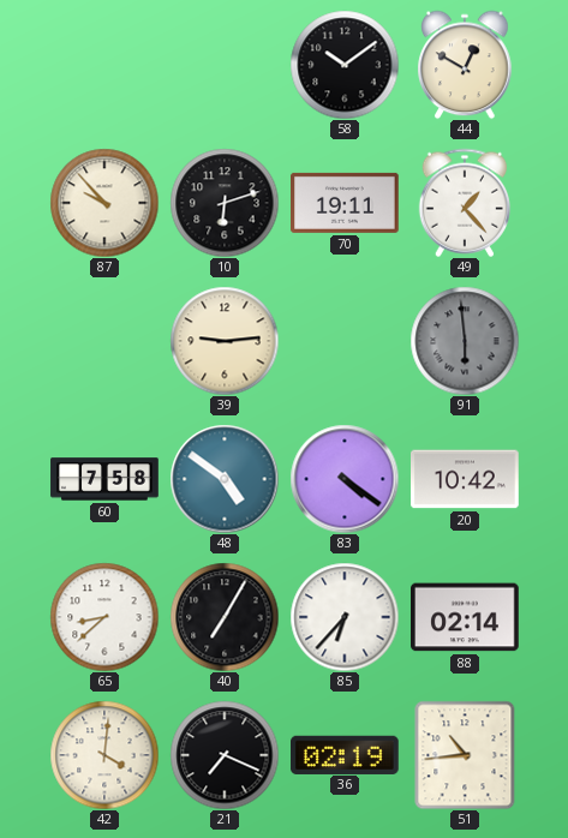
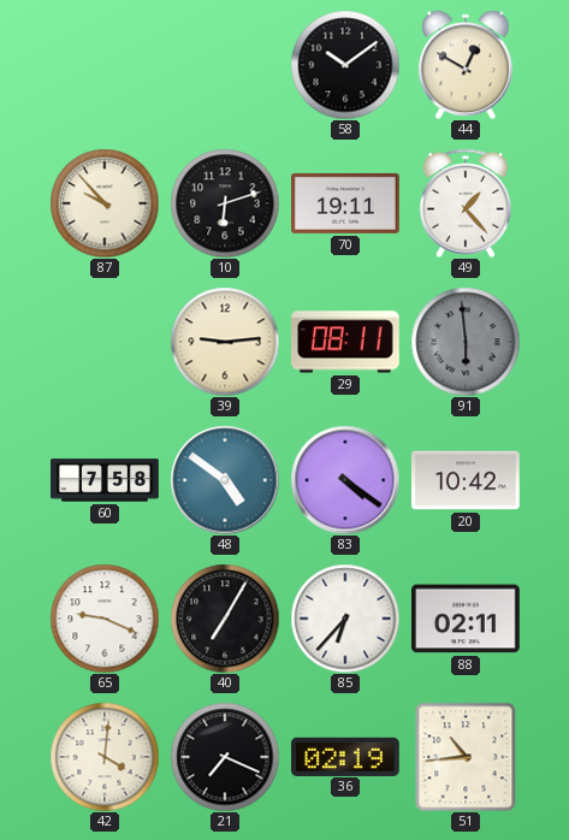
29: none -> 08:11
65: 8:38 -> 9:19
88: 02:14 -> 02:11
